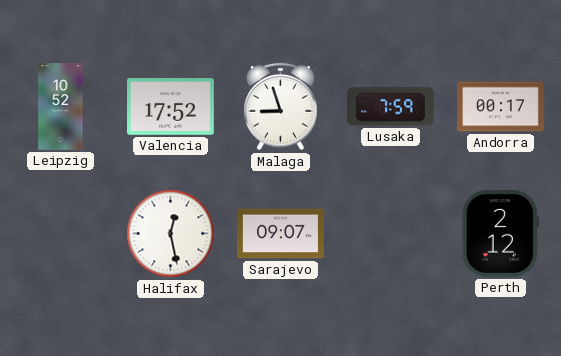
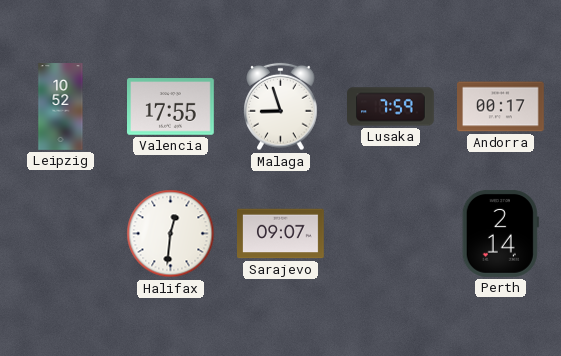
Valencia: 17:52 -> 17:55
Halifax: 12:28 -> 12:31
Perth: 2:12 -> 2:14
